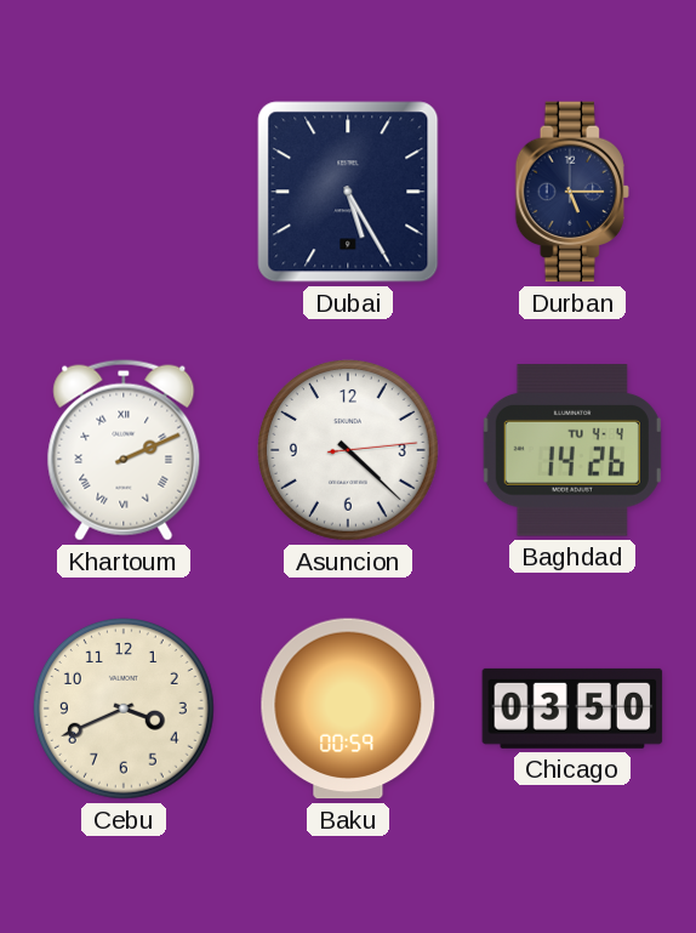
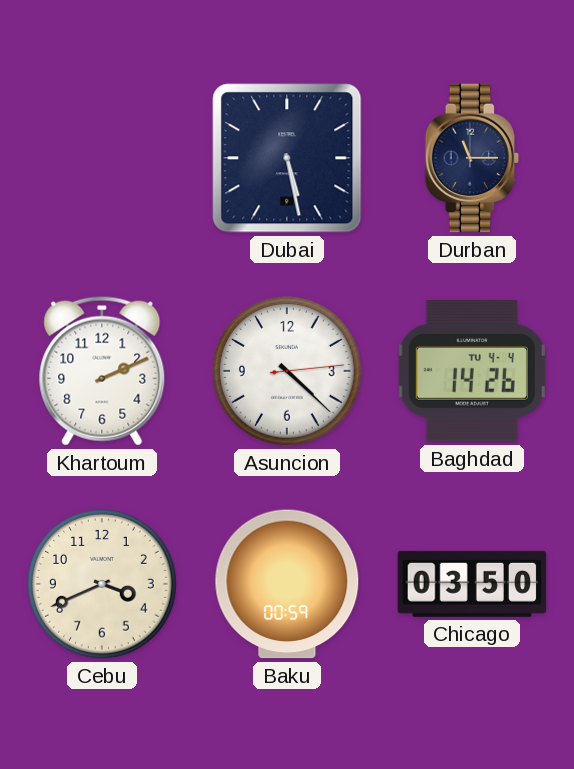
Dubai: 5:25 -> 5:28
Durban: 5:15 -> 11:15
Khartoum numerals: Roman -> Arabic
